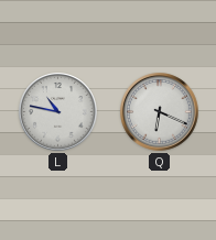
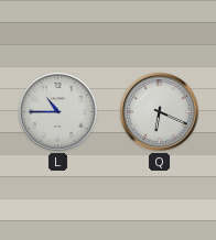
L: 10:47 -> 10:45
